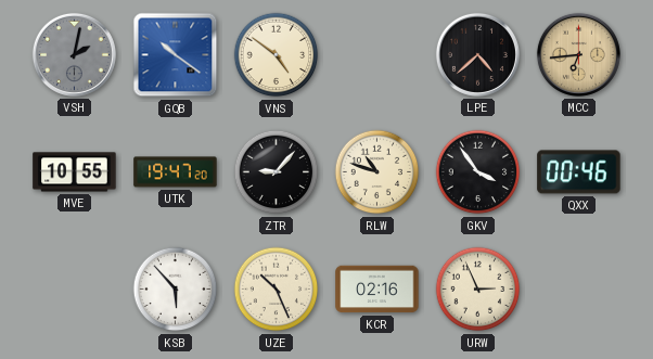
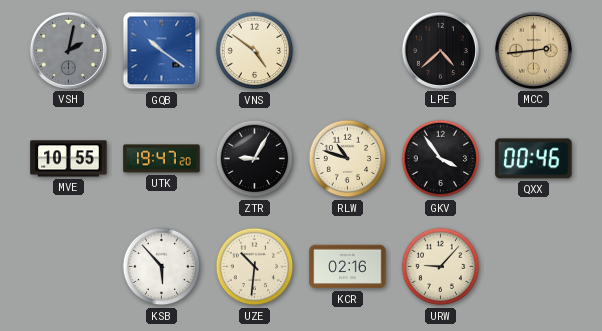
MCC: 6:44 -> 2:44
ZTR: 9:07 -> 9:05
UZE: 10:26 -> 10:31
URW: 2:56 -> 9:07
